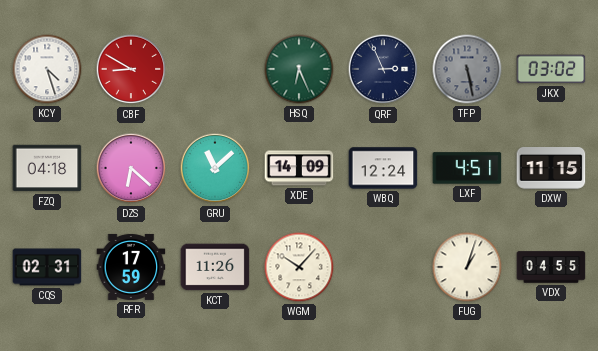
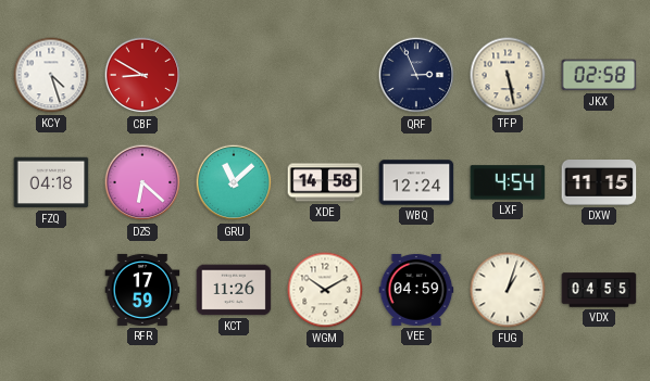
HSQ: 6:26 -> none
TFP dial: grey -> cream
JKX: 03:02 -> 02:58
XDE: 14:09 -> 14:58
LXF: 4:51 -> 4:54
CQS: 02:31 -> none
WGM: 10:07 -> 10:10
VEE: none -> 04:59
